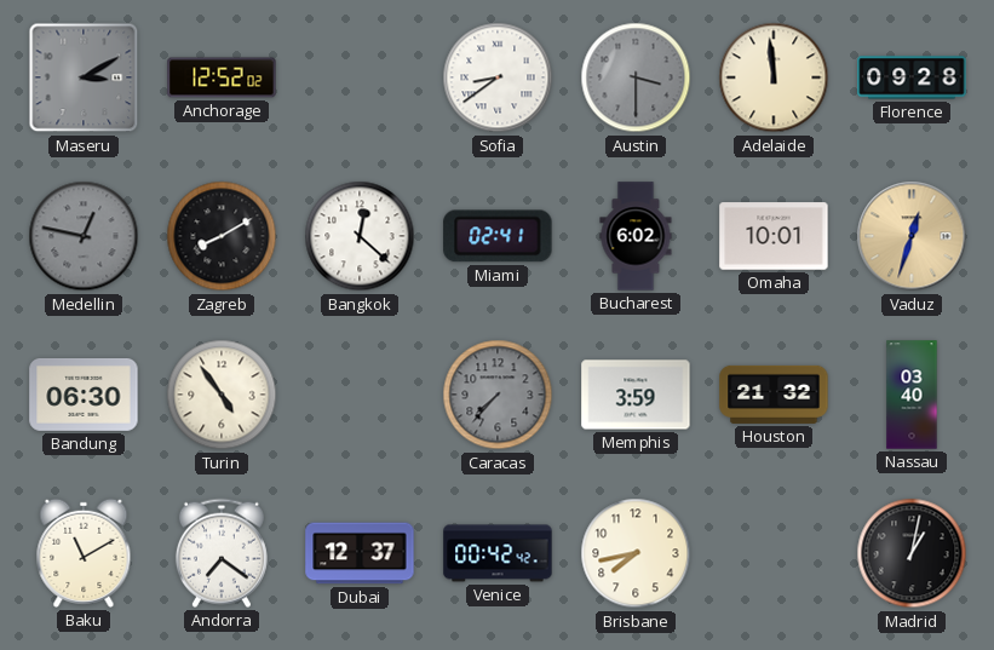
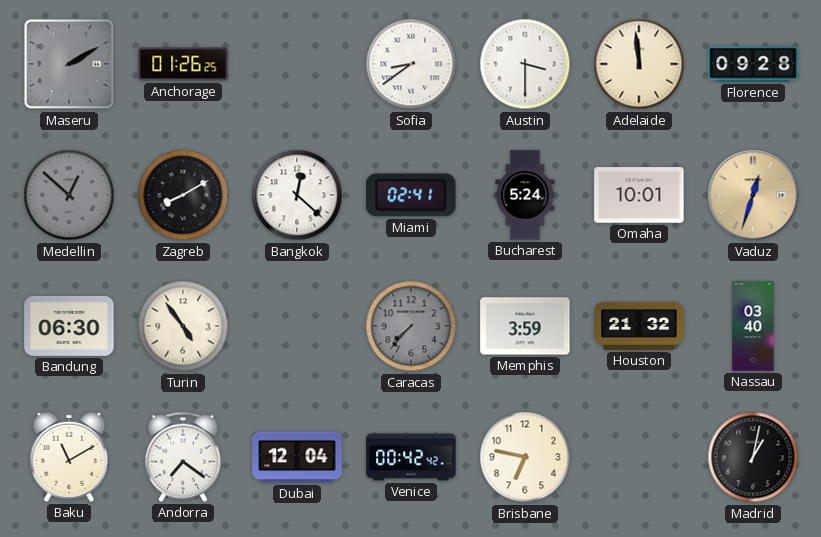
Maseru: 3:10 -> 2:10
Anchorage: 12:52 -> 01:26
Austin dial: grey -> white
Medellin: 12:47 -> 12:52
Bucharest: 6:02 -> 5:24
Dubai: 12:37 -> 12:04
Brisbane: 7:43 -> 6:47
